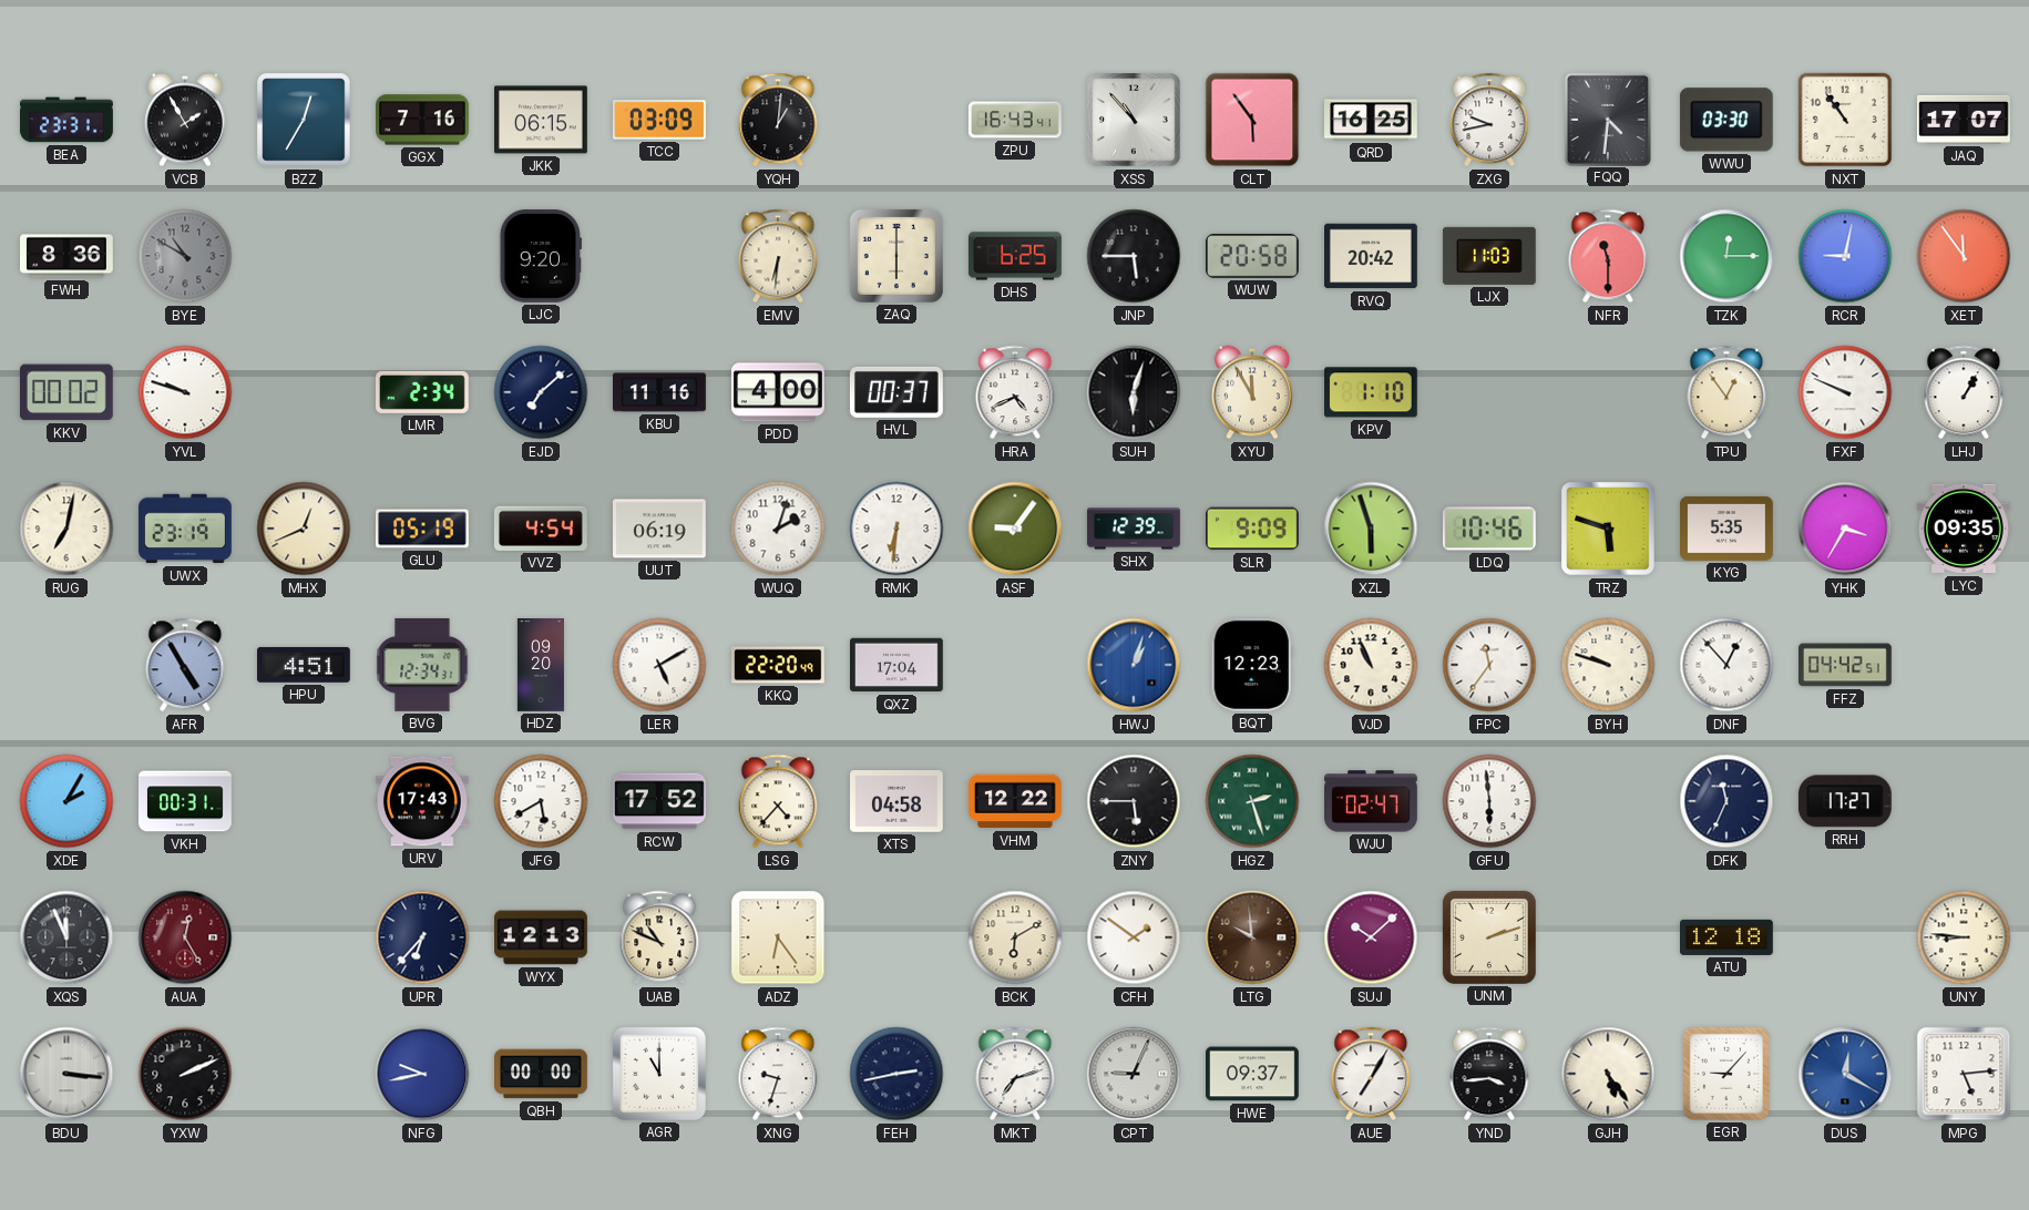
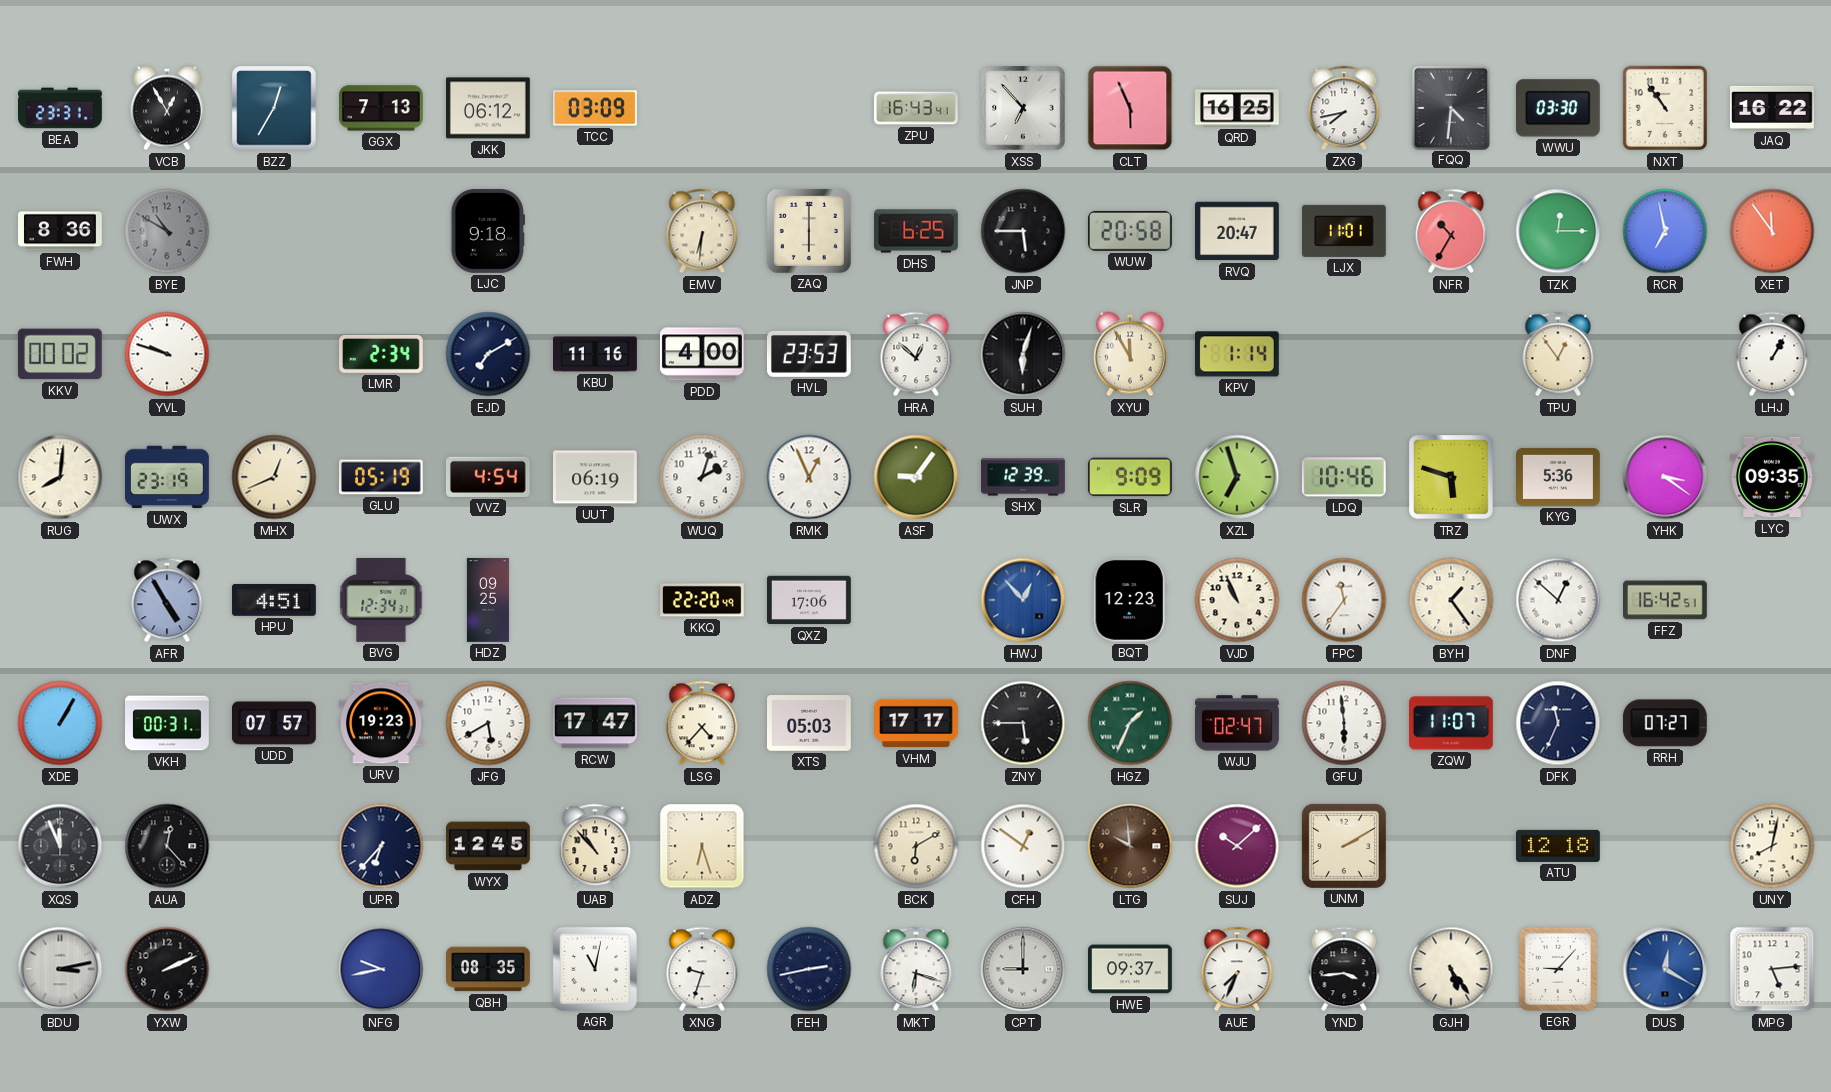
VCB: 1:55 -> 12:55
GGX: 7:16 -> 7:13
JKK: 06:15 -> 06:12
YQH: 1:01 -> none
XSS: 10:53 -> 6:53
CLT: 5:54 -> 5:56
ZXG: 9:43 -> 7:43
JAQ: 17:07 -> 16:22
LJC: 9:20 -> 9:18
RVQ: 20:42 -> 20:47
LJX: 11:03 -> 11:01
NFR: 11:30 -> 10:35
RCR: 9:02 -> 6:58
EJD: 7:08 -> 7:10
HVL: 00:37 -> 23:53
HRA: 4:41 -> 12:52
KPV: 1:10 -> 1:14
FXF: 9:49 -> none
RUG: 7:02 -> 8:01
RMK: 6:31 -> 12:56
XZL: 5:57 -> 6:57
KYG: 5:35 -> 5:36
YHK: 3:35 -> 3:21
HDZ: 09:20 -> 09:25
LER: 5:10 -> none
QXZ: 17:04 -> 17:06
HWJ: 1:03 -> 12:53
BYH: 9:48 -> 1:24
DNF: 12:53 -> 12:52
FFZ: 04:42 -> 16:42
XDE: 2:05 -> 1:05
UDD: none -> 07:57
URV: 17:43 -> 19:23
RCW: 17:52 -> 17:47
XTS: 04:58 -> 05:03
VHM: 12:22 -> 17:17
HGZ: 2:27 -> 1:34
ZQW: none -> 11:07
RRH: 17:27 -> 07:27
AUA: 12:25 -> 12:23
AUA dial: burgundy -> black
WYX: 12:13 -> 12:45
UAB: 10:49 -> 10:53
ADZ: 6:24 -> 6:27
CFH: 1:51 -> 12:51
UNM: 2:12 -> 2:10
UNY: 8:46 -> 8:02
BDU: 3:16 -> 3:13
QBH: 00:00 -> 08:35
AGR: 11:00 -> 11:02
MKT: 7:12 -> 6:18
CPT: 9:04 -> 9:00
AUE: 7:05 -> 7:34
